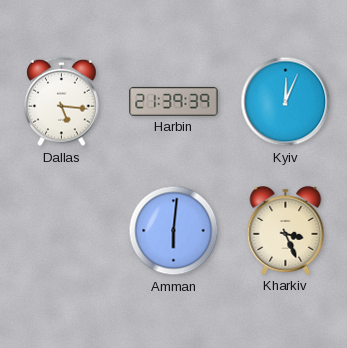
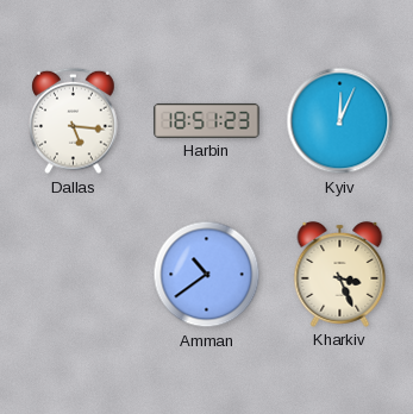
Harbin: 21:39 -> 18:51
Amman: 6:01 -> 10:39
